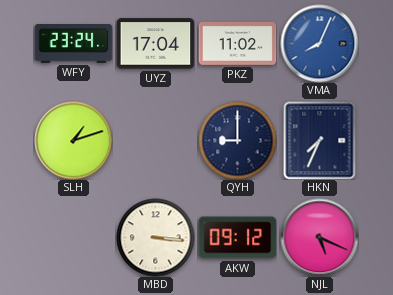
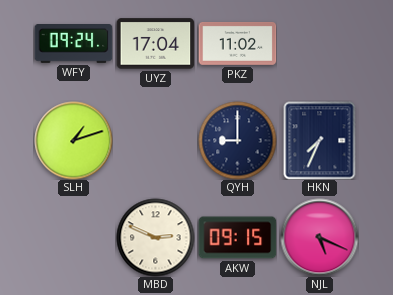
WFY: 23:24 -> 09:24
VMA: 8:04 -> none
MBD: 3:16 -> 2:49
AKW: 09:12 -> 09:15
